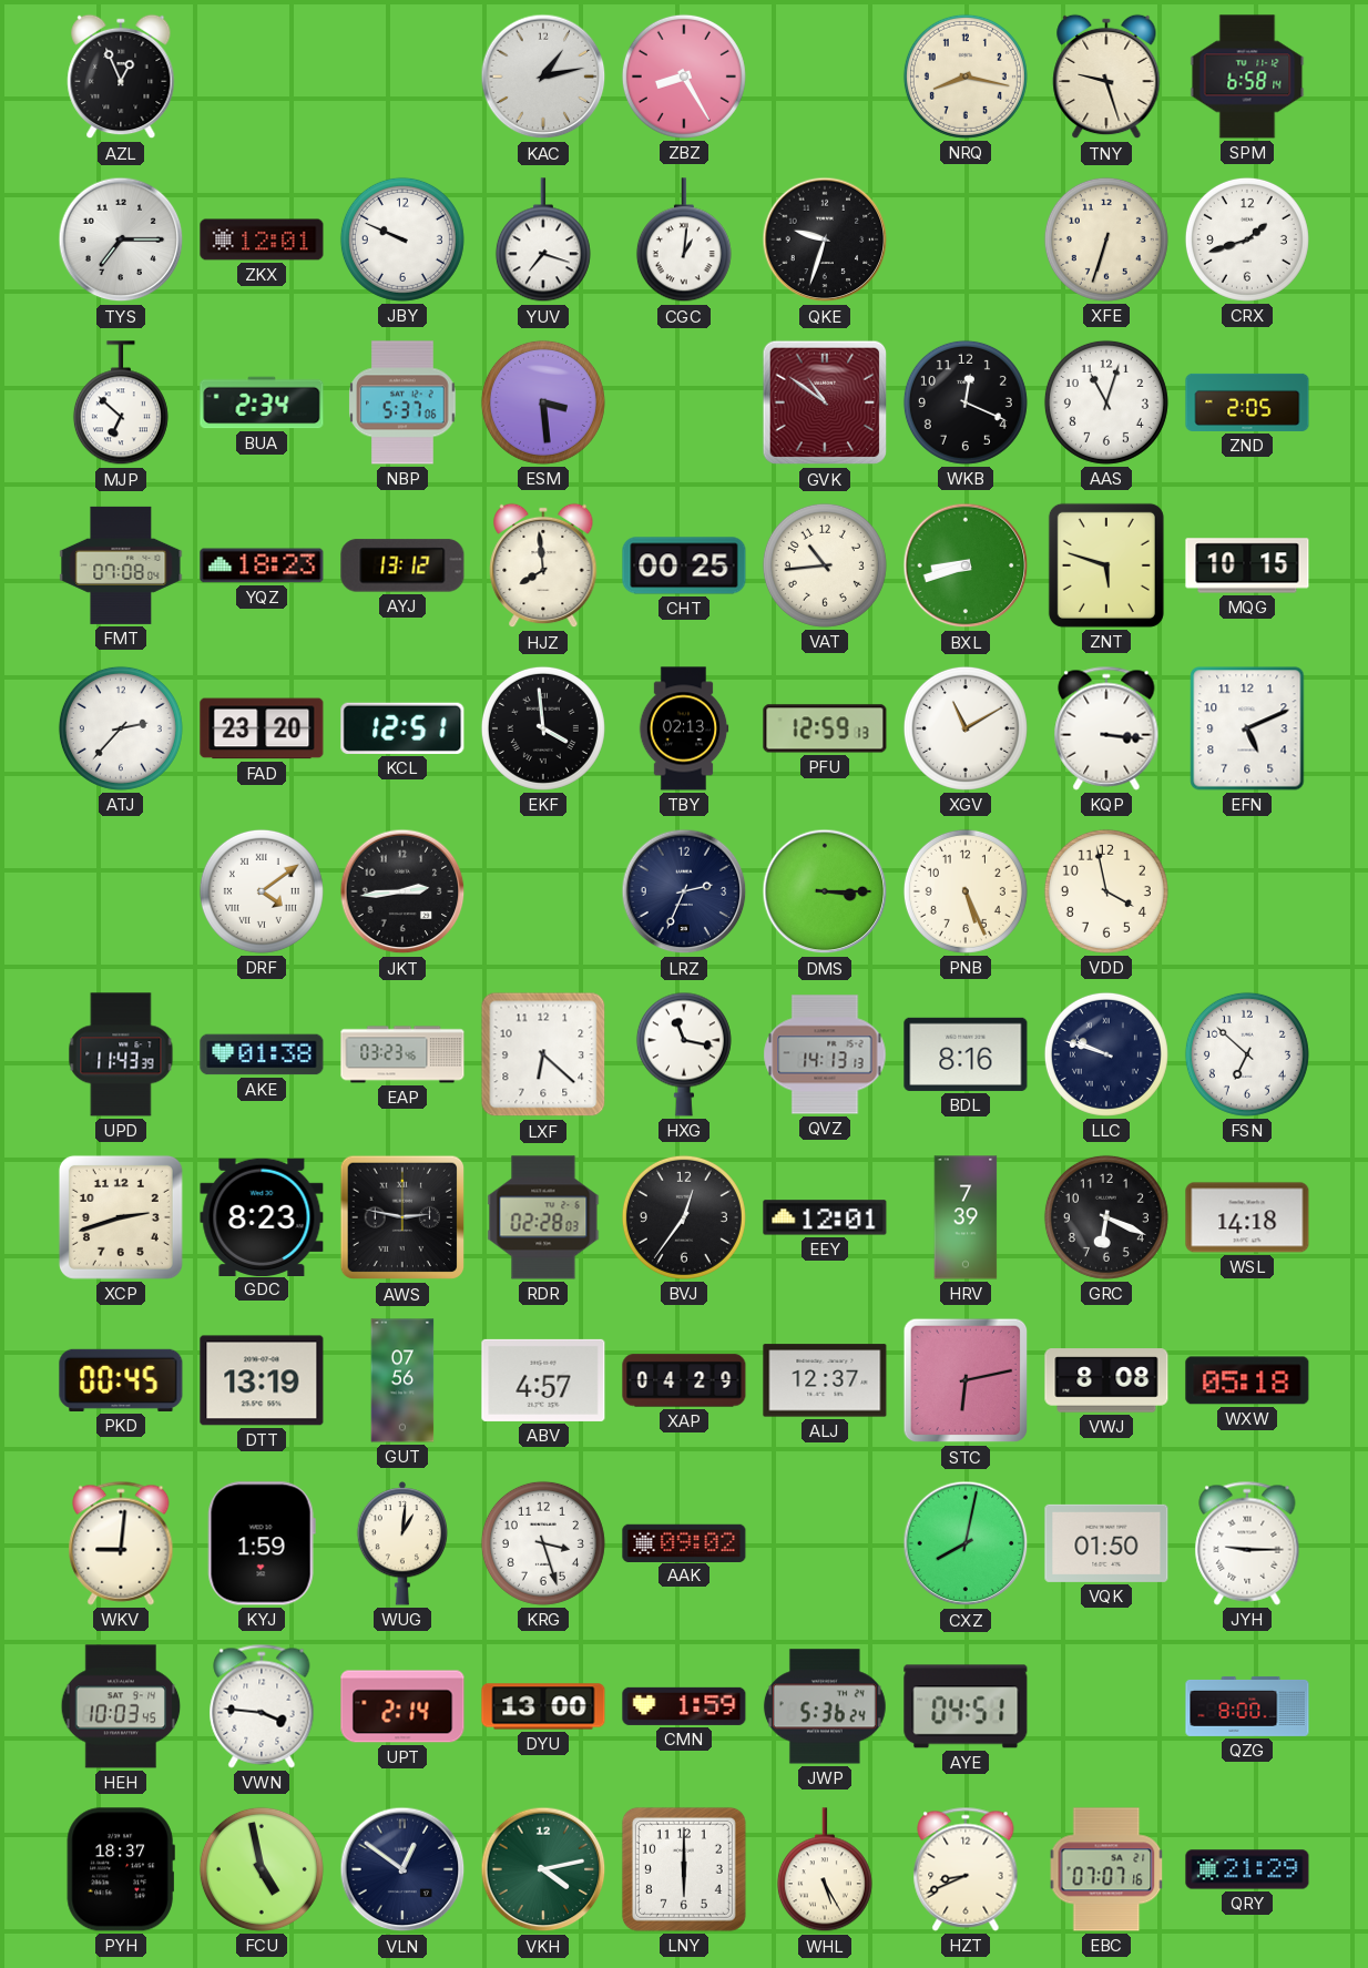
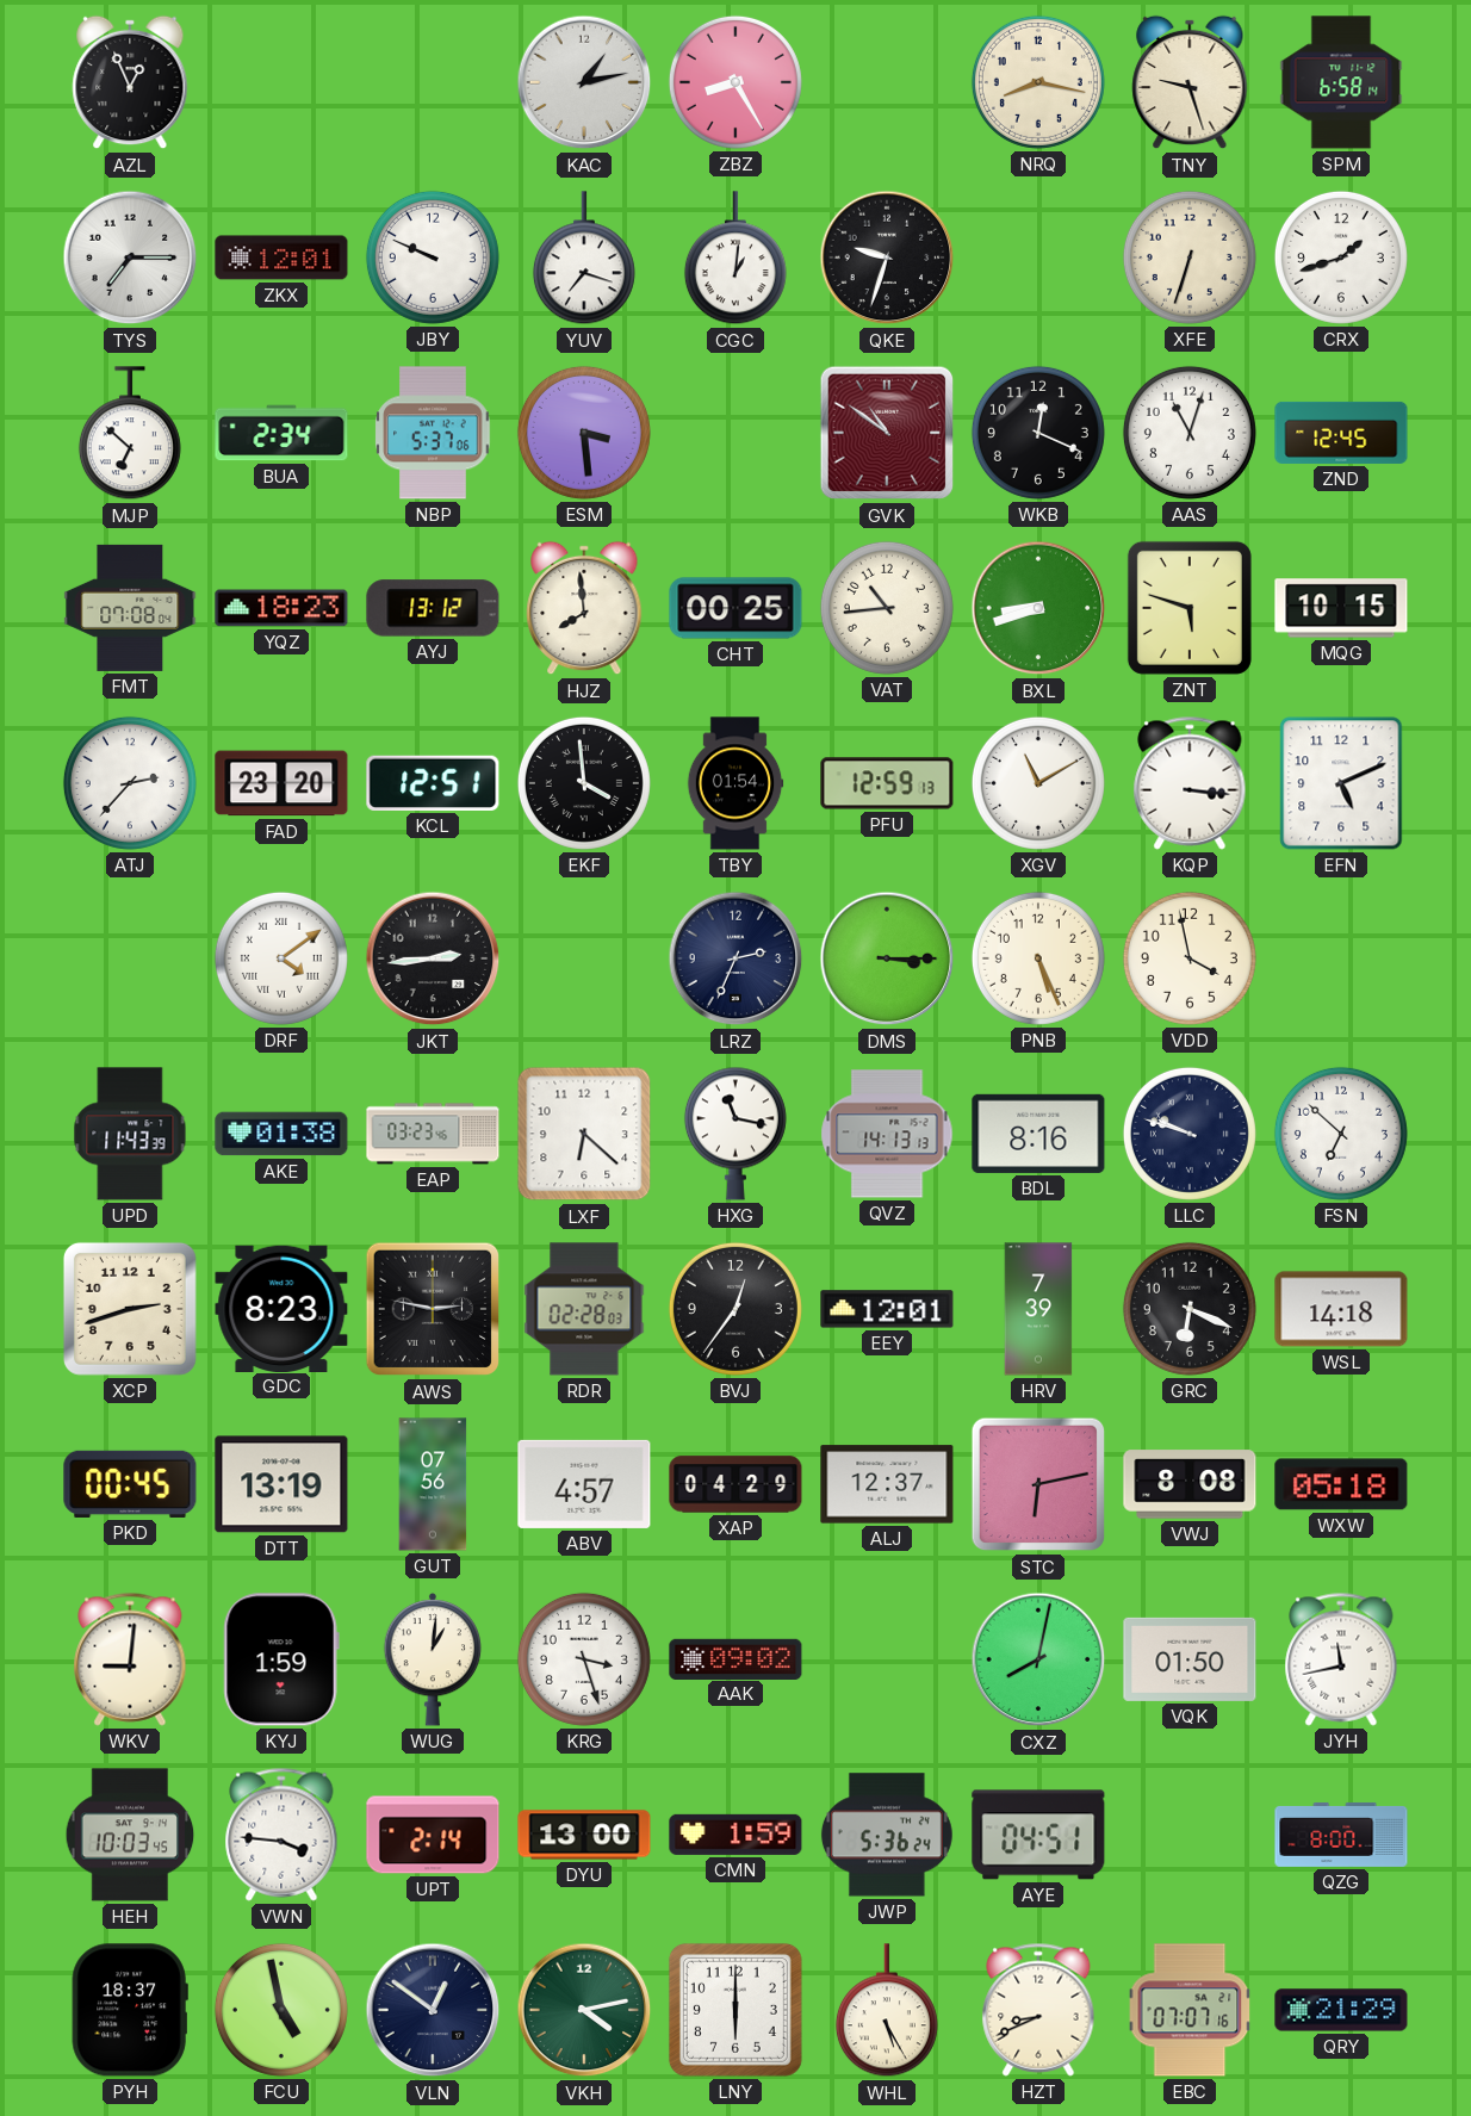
ZND: 2:05 -> 12:45
TBY: 02:13 -> 01:54
JYH: 9:15 -> 11:43
